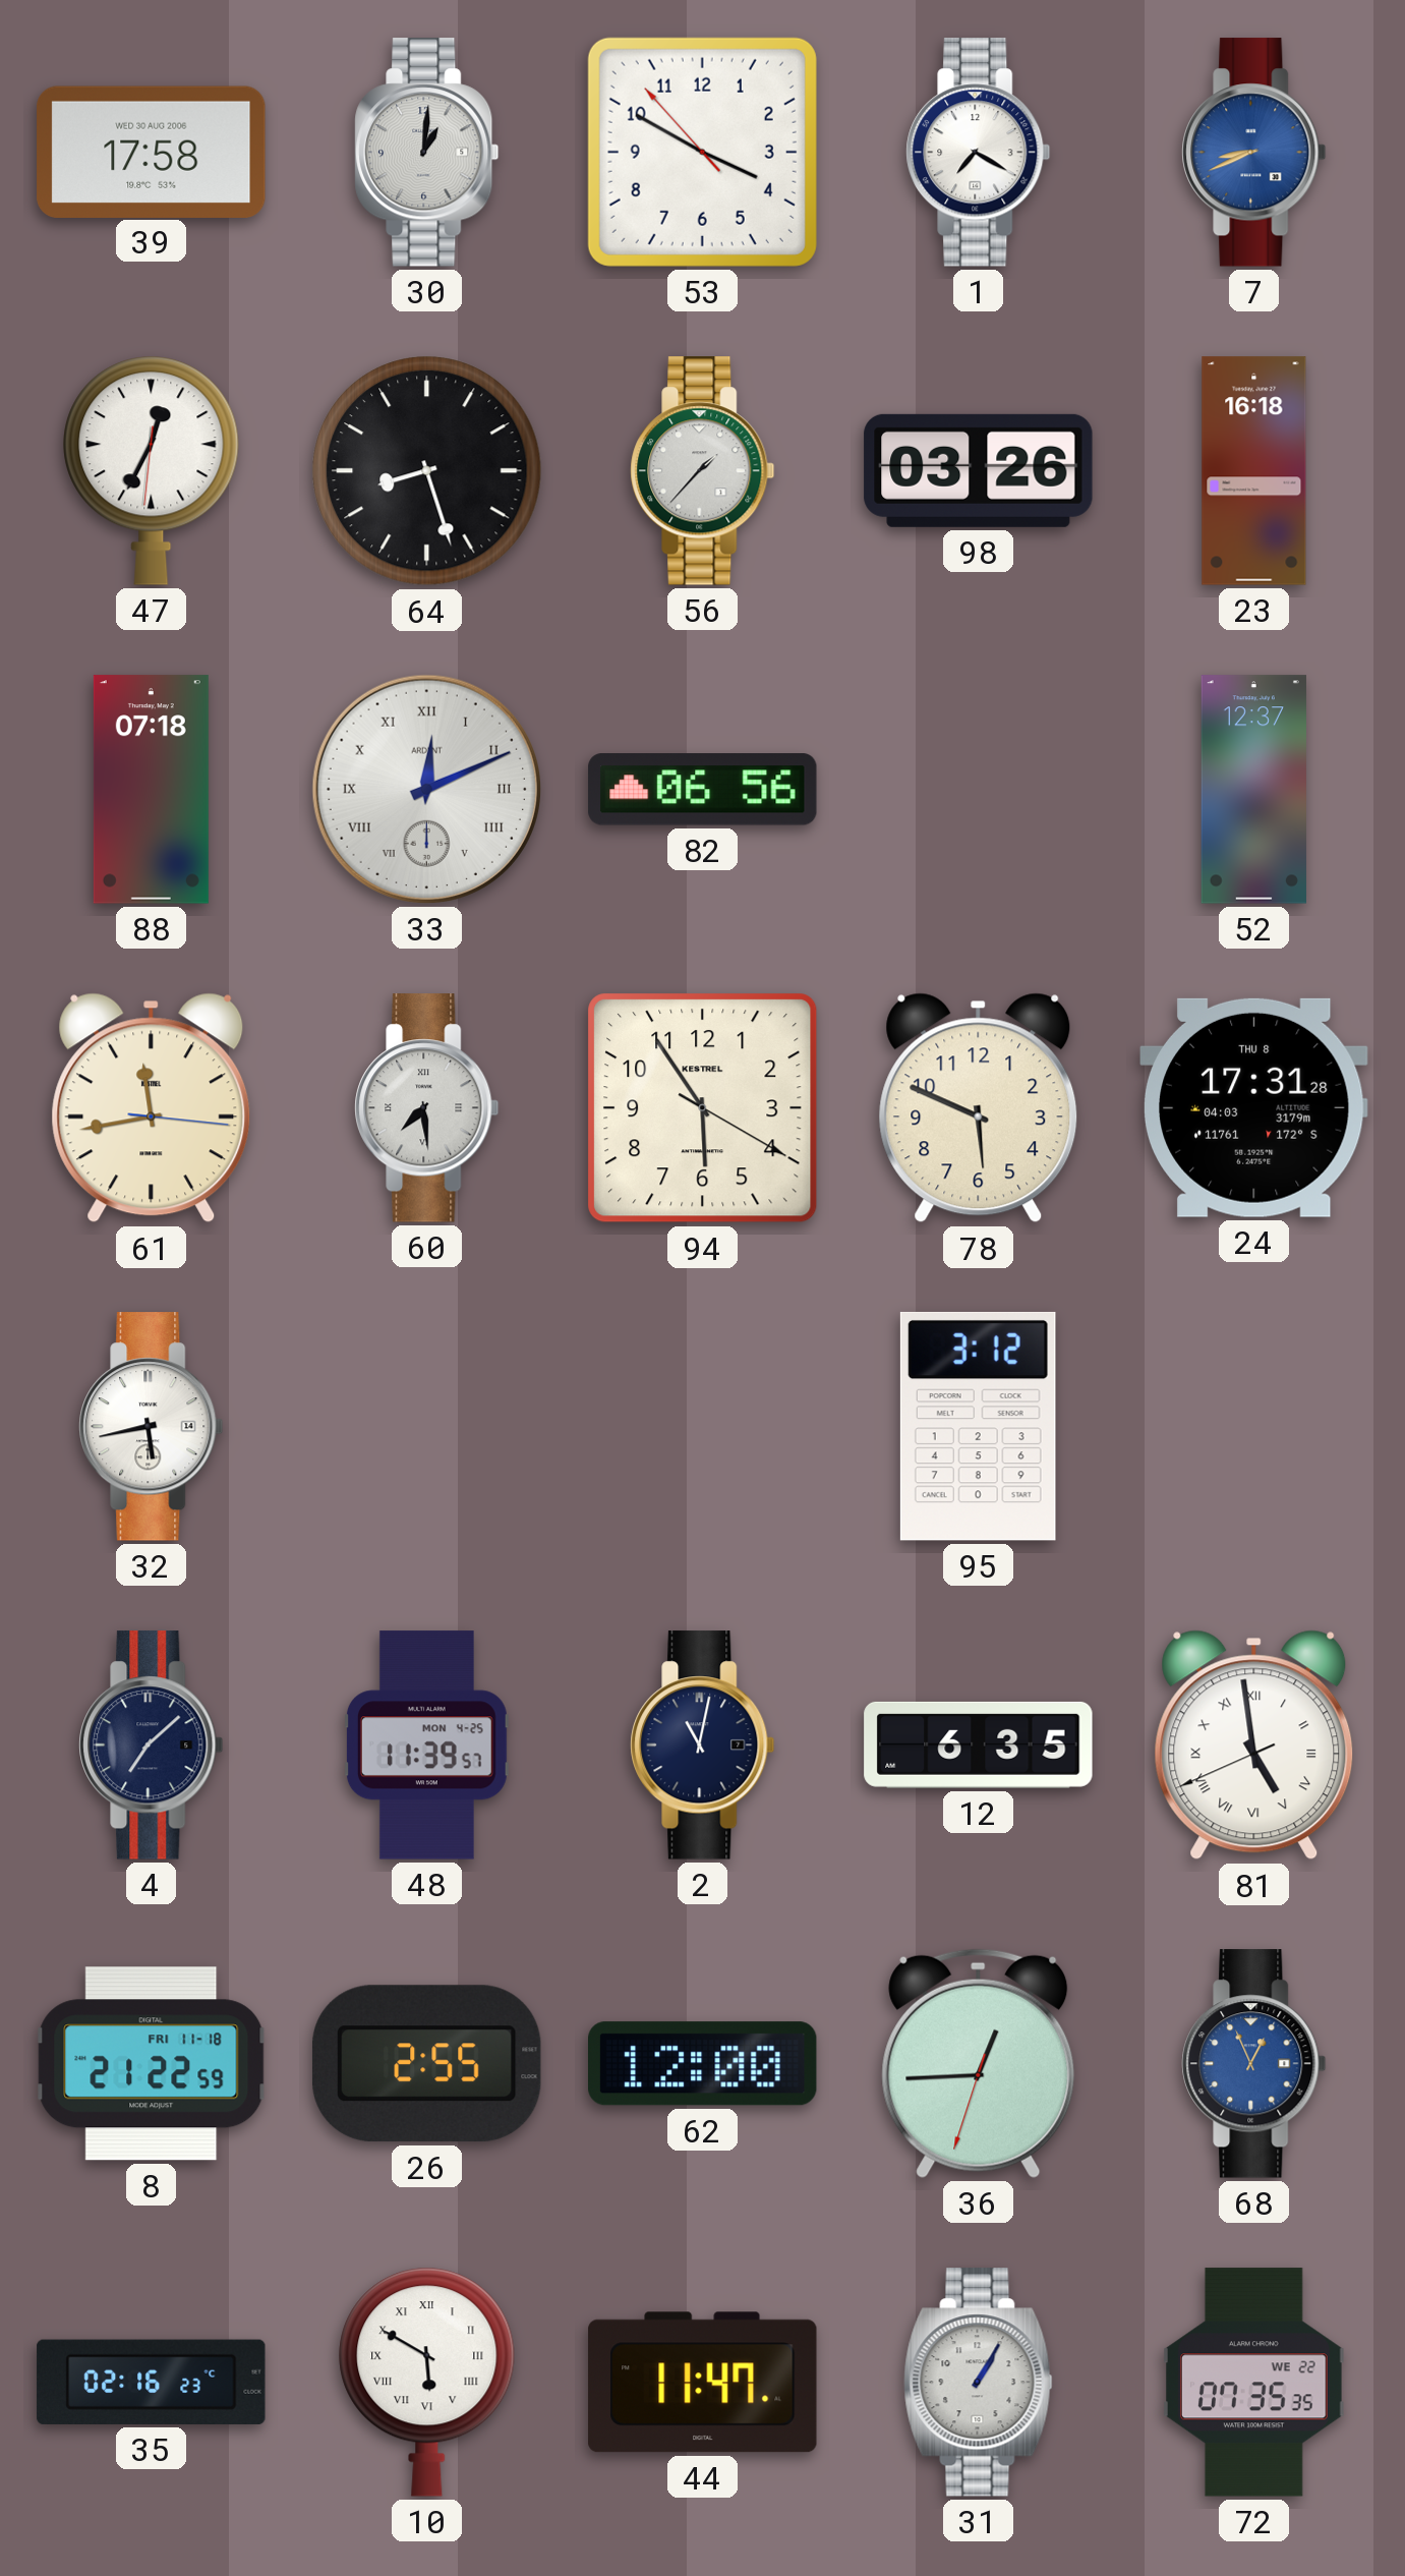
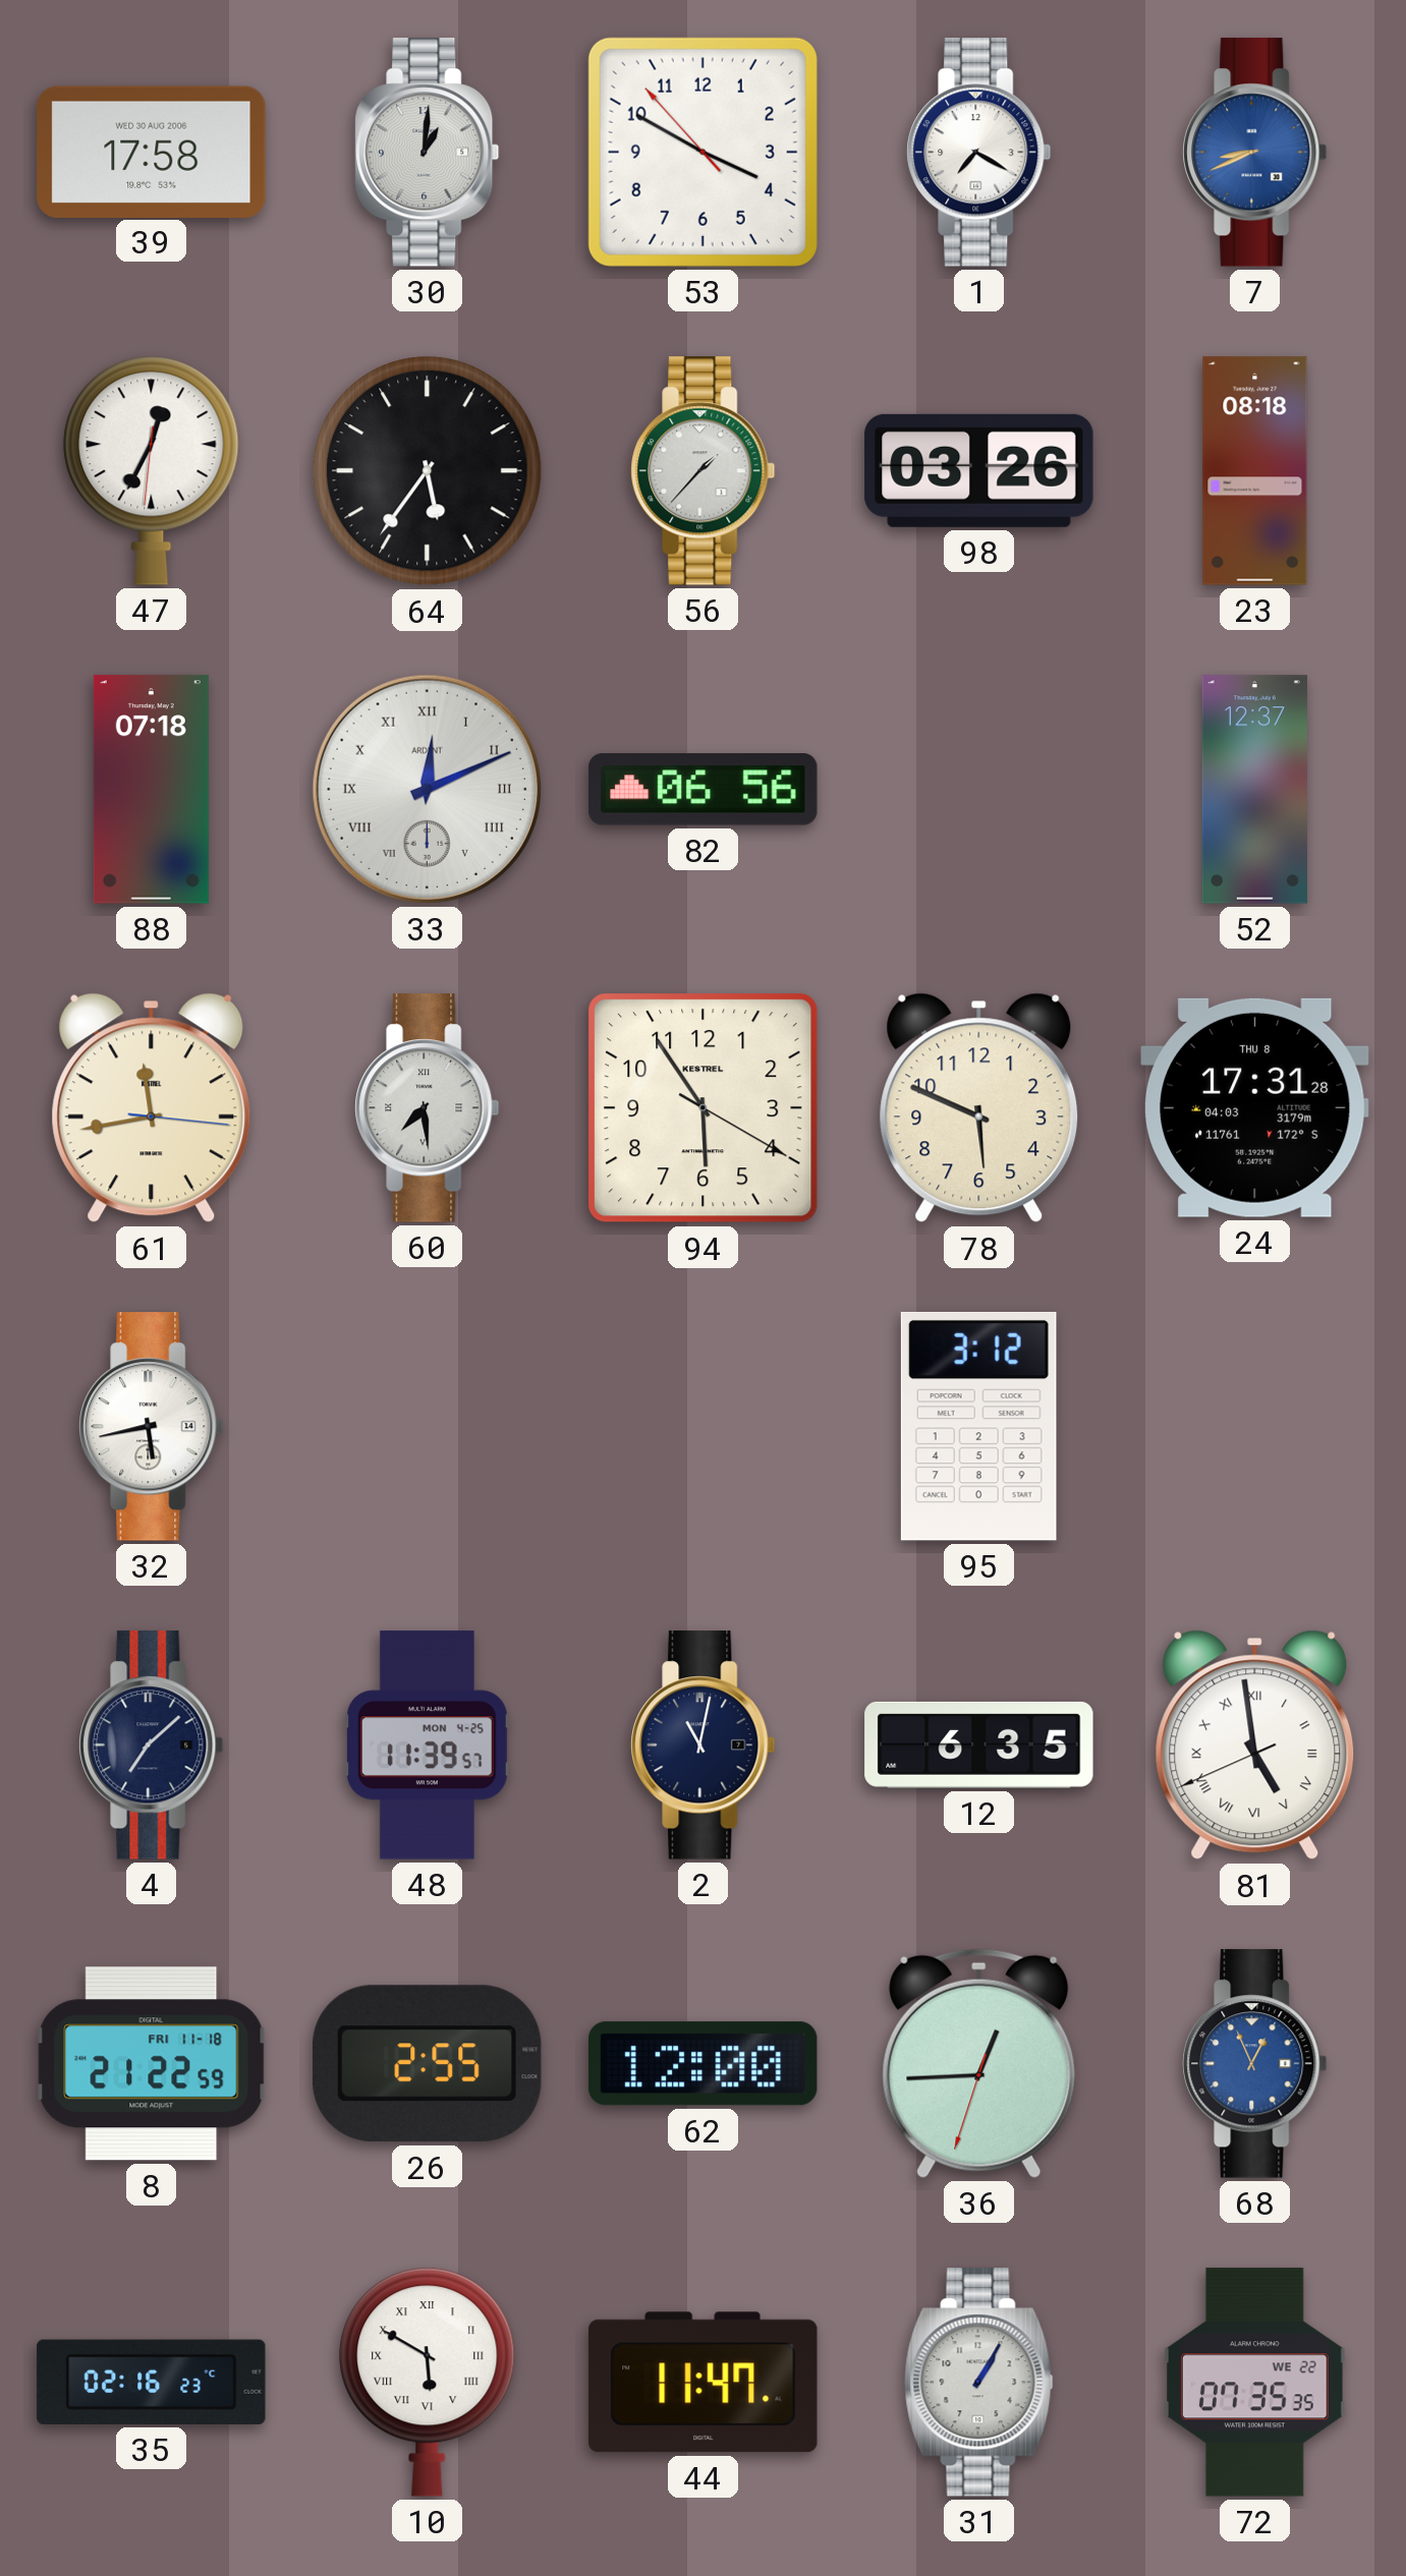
64: 8:27 -> 5:36
23: 16:18 -> 08:18
